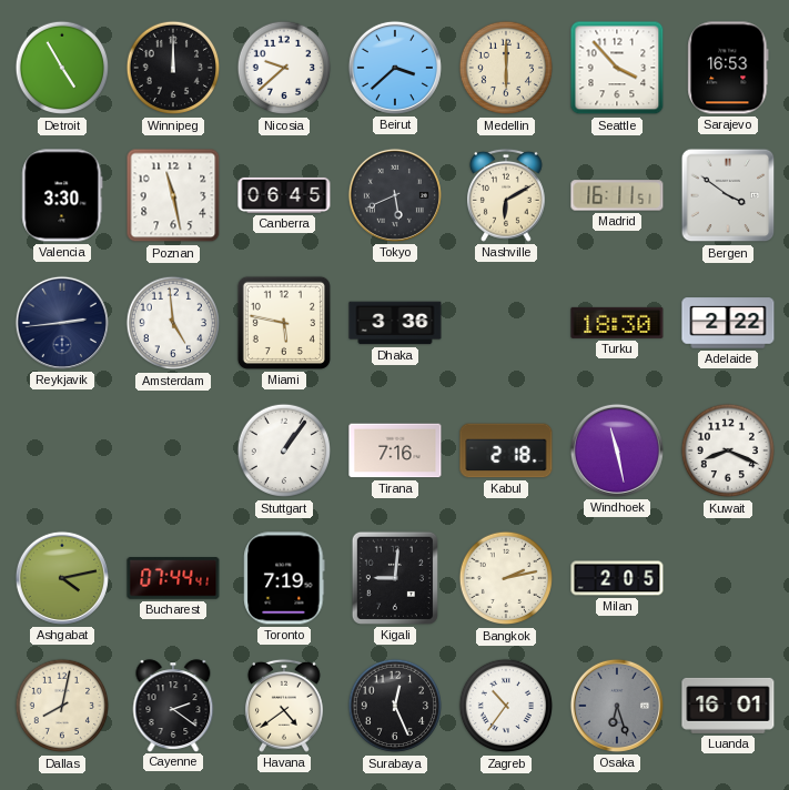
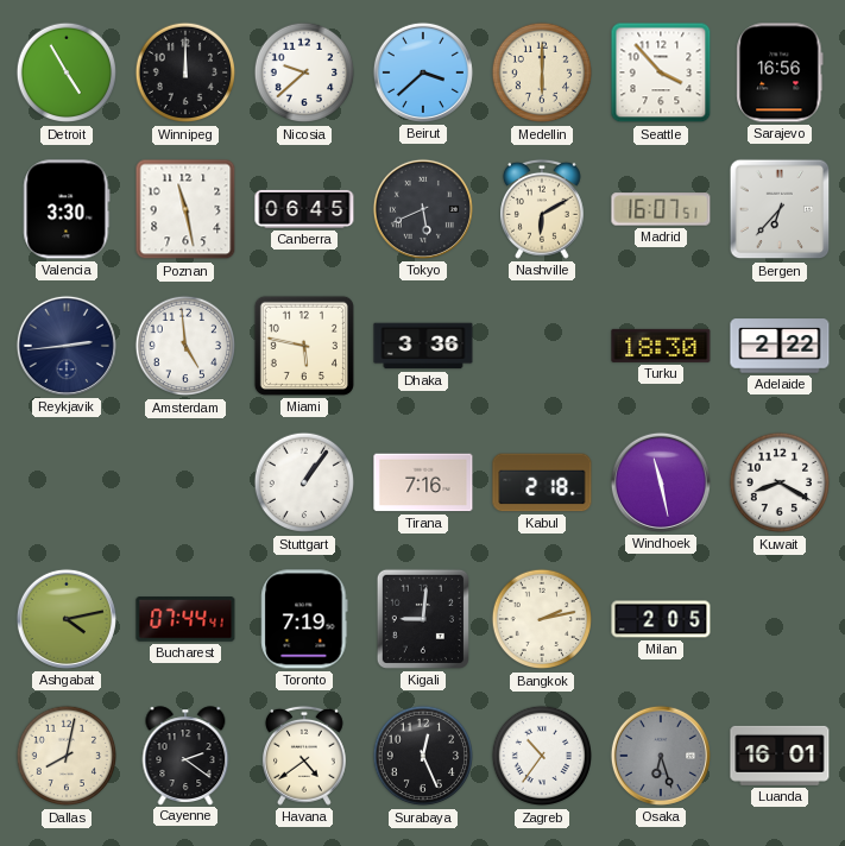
Sarajevo: 16:53 -> 16:56
Madrid: 16:11 -> 16:07
Bergen: 3:51 -> 6:37
Kuwait: 8:19 -> 8:20
